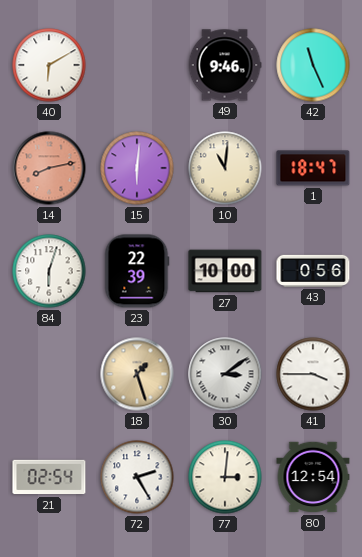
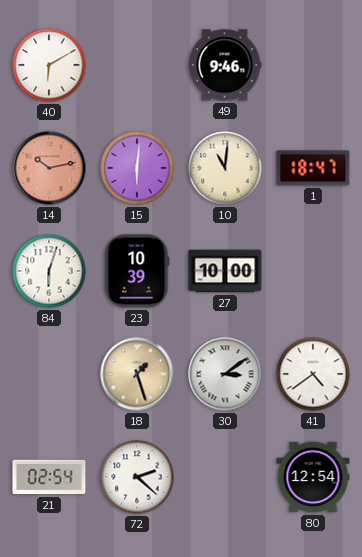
42: 11:26 -> none
14: 8:13 -> 10:13
23: 22:39 -> 10:39
43: 0:56 -> none
41: 3:45 -> 4:39
72: 2:25 -> 2:22
77: 3:01 -> none
